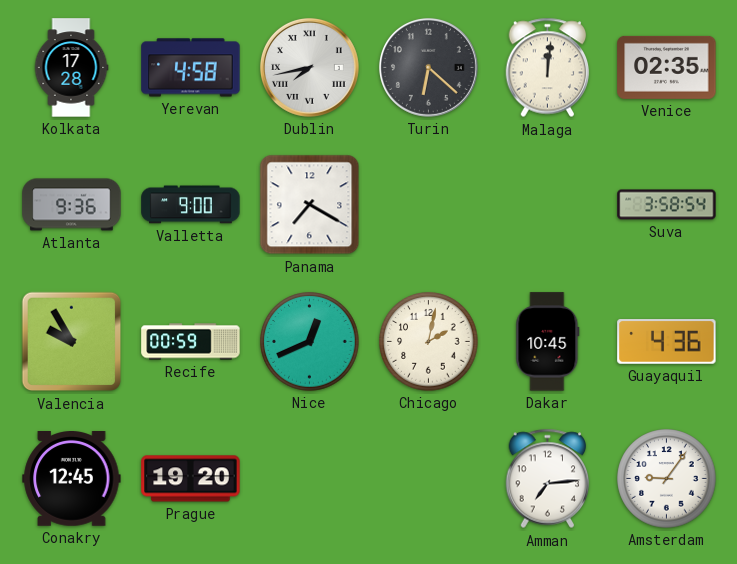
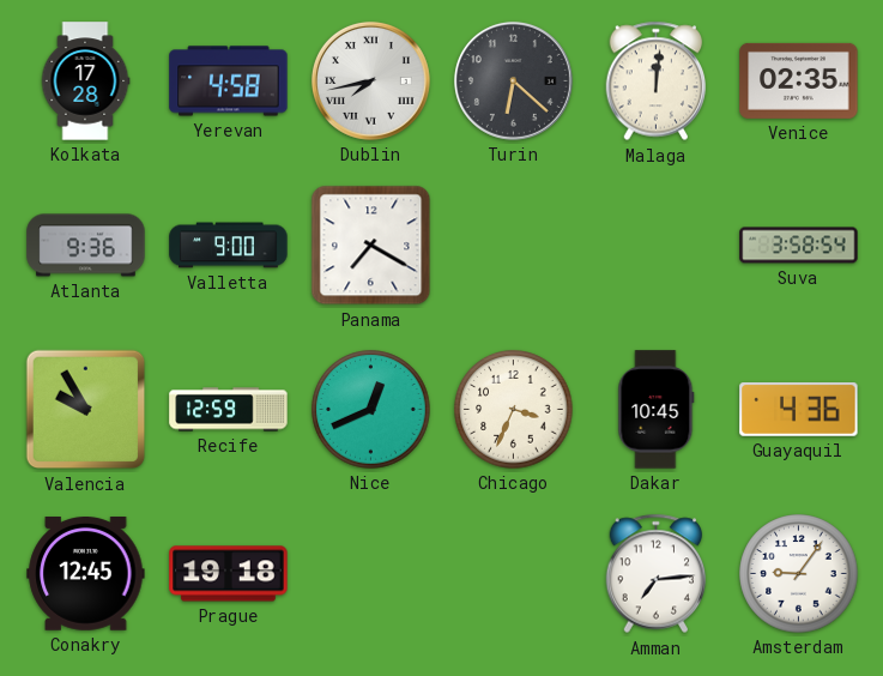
Recife: 00:59 -> 12:59
Chicago: 2:02 -> 3:34
Prague: 19:20 -> 19:18
